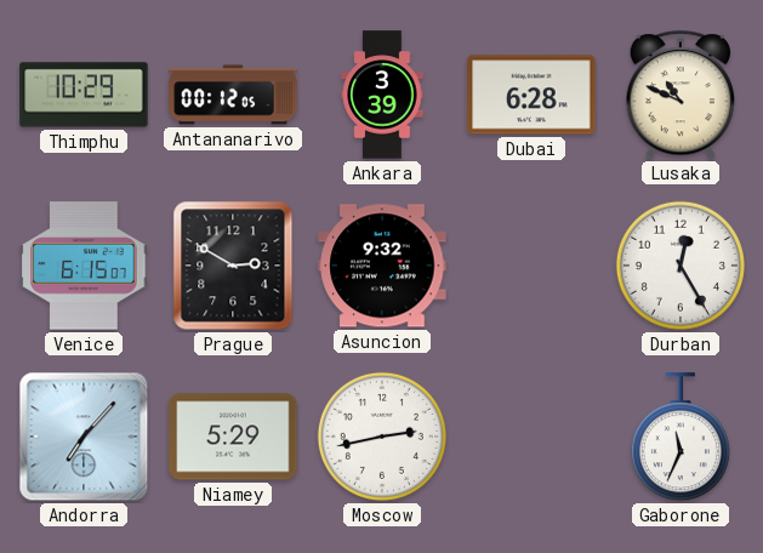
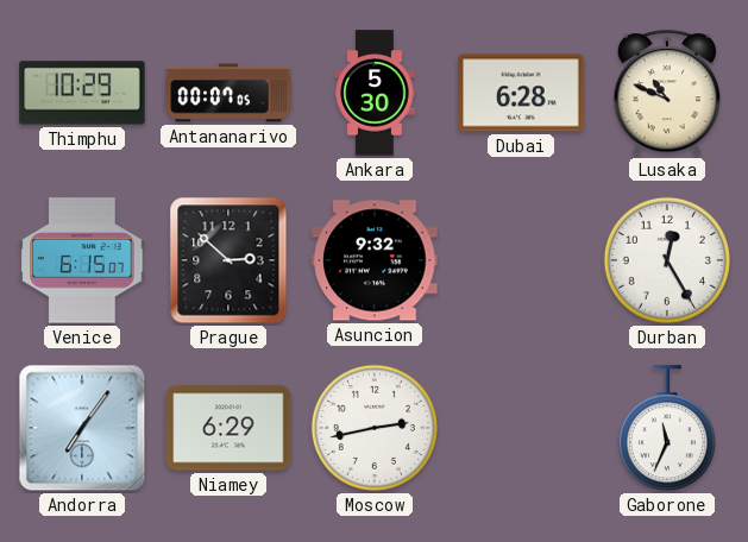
Antananarivo: 00:12 -> 00:07
Ankara: 3:39 -> 5:30
Prague: 2:50 -> 2:52
Andorra: 7:07 -> 7:06
Niamey: 5:29 -> 6:29
